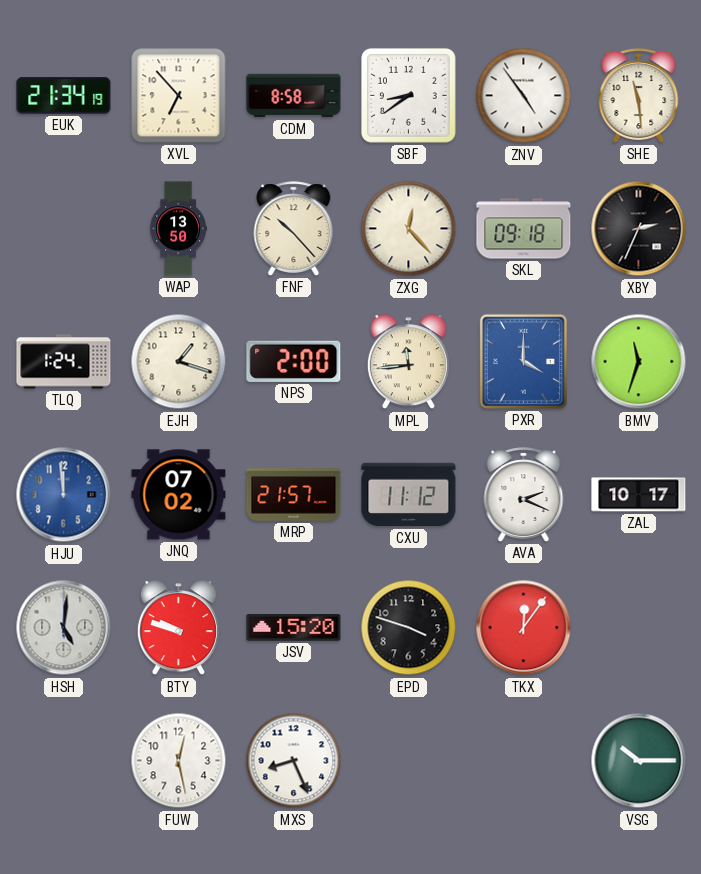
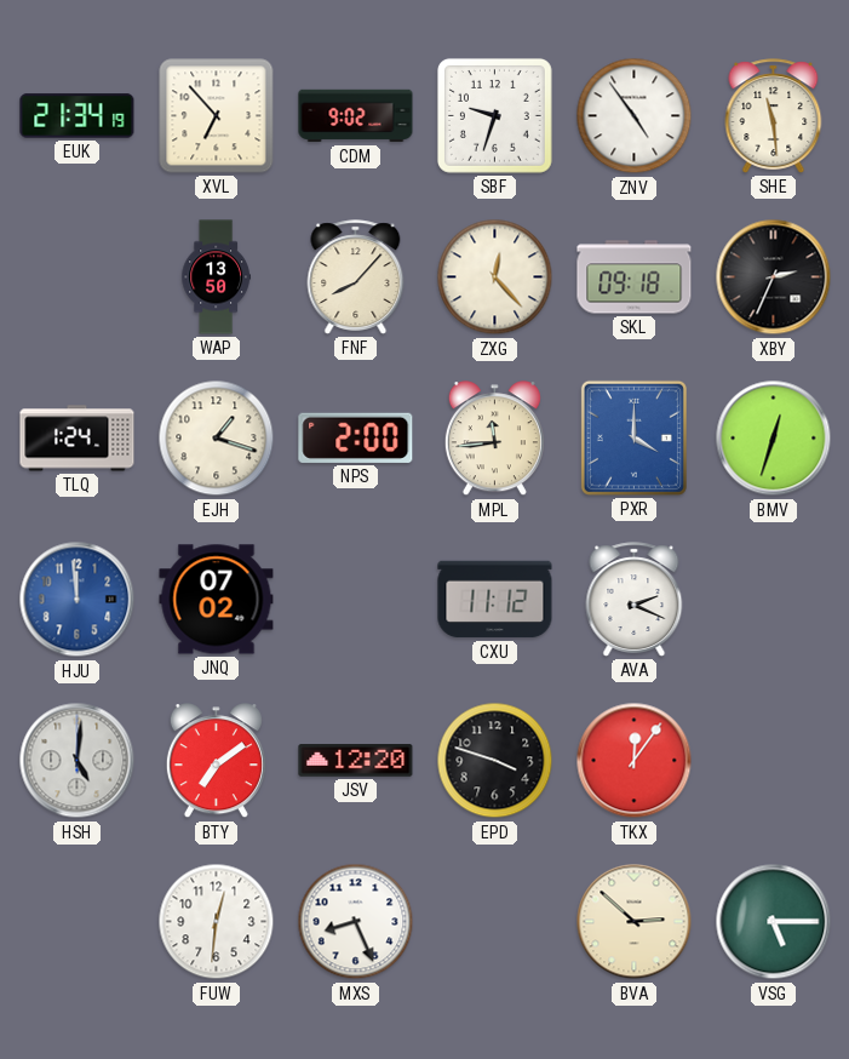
CDM: 8:58 -> 9:02
SBF: 8:39 -> 9:33
FNF: 10:23 -> 8:07
BMV: 11:33 -> 12:33
MRP: 21:57 -> none
ZAL: 10:17 -> none
BTY: 9:48 -> 7:09
JSV: 15:20 -> 12:20
FUW: 12:28 -> 12:31
BVA: none -> 2:52
VSG: 10:15 -> 5:15
